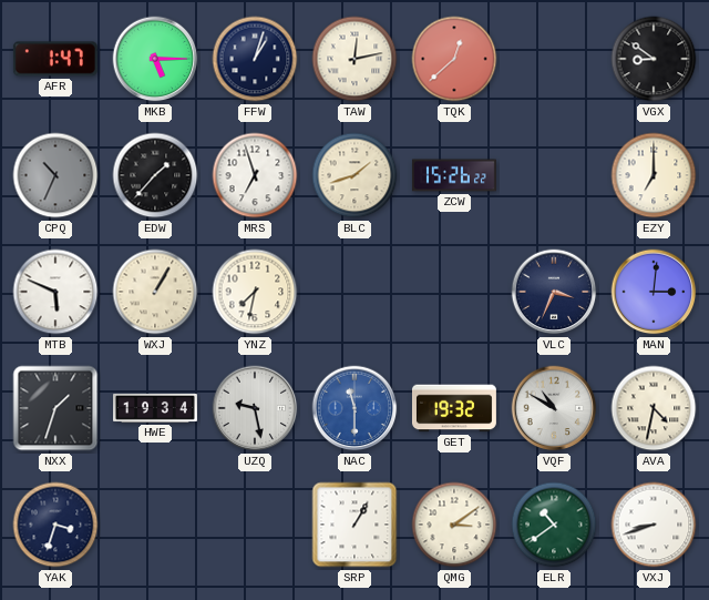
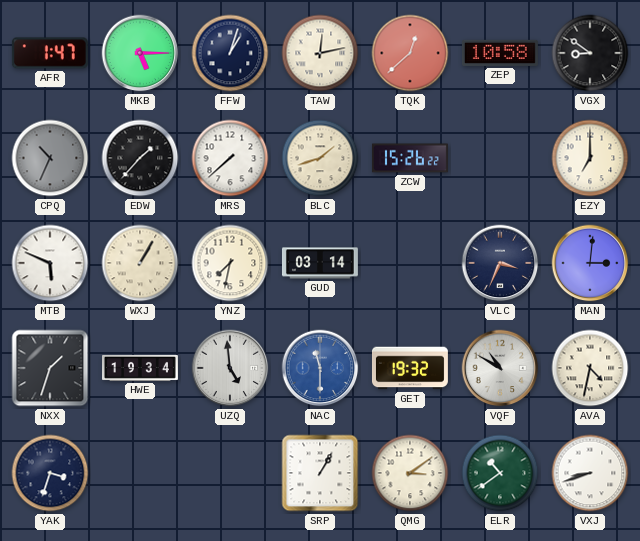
ZEP: none -> 10:58
MRS: 6:57 -> 7:38
GUD: none -> 03:14
UZQ: 9:28 -> 4:59
